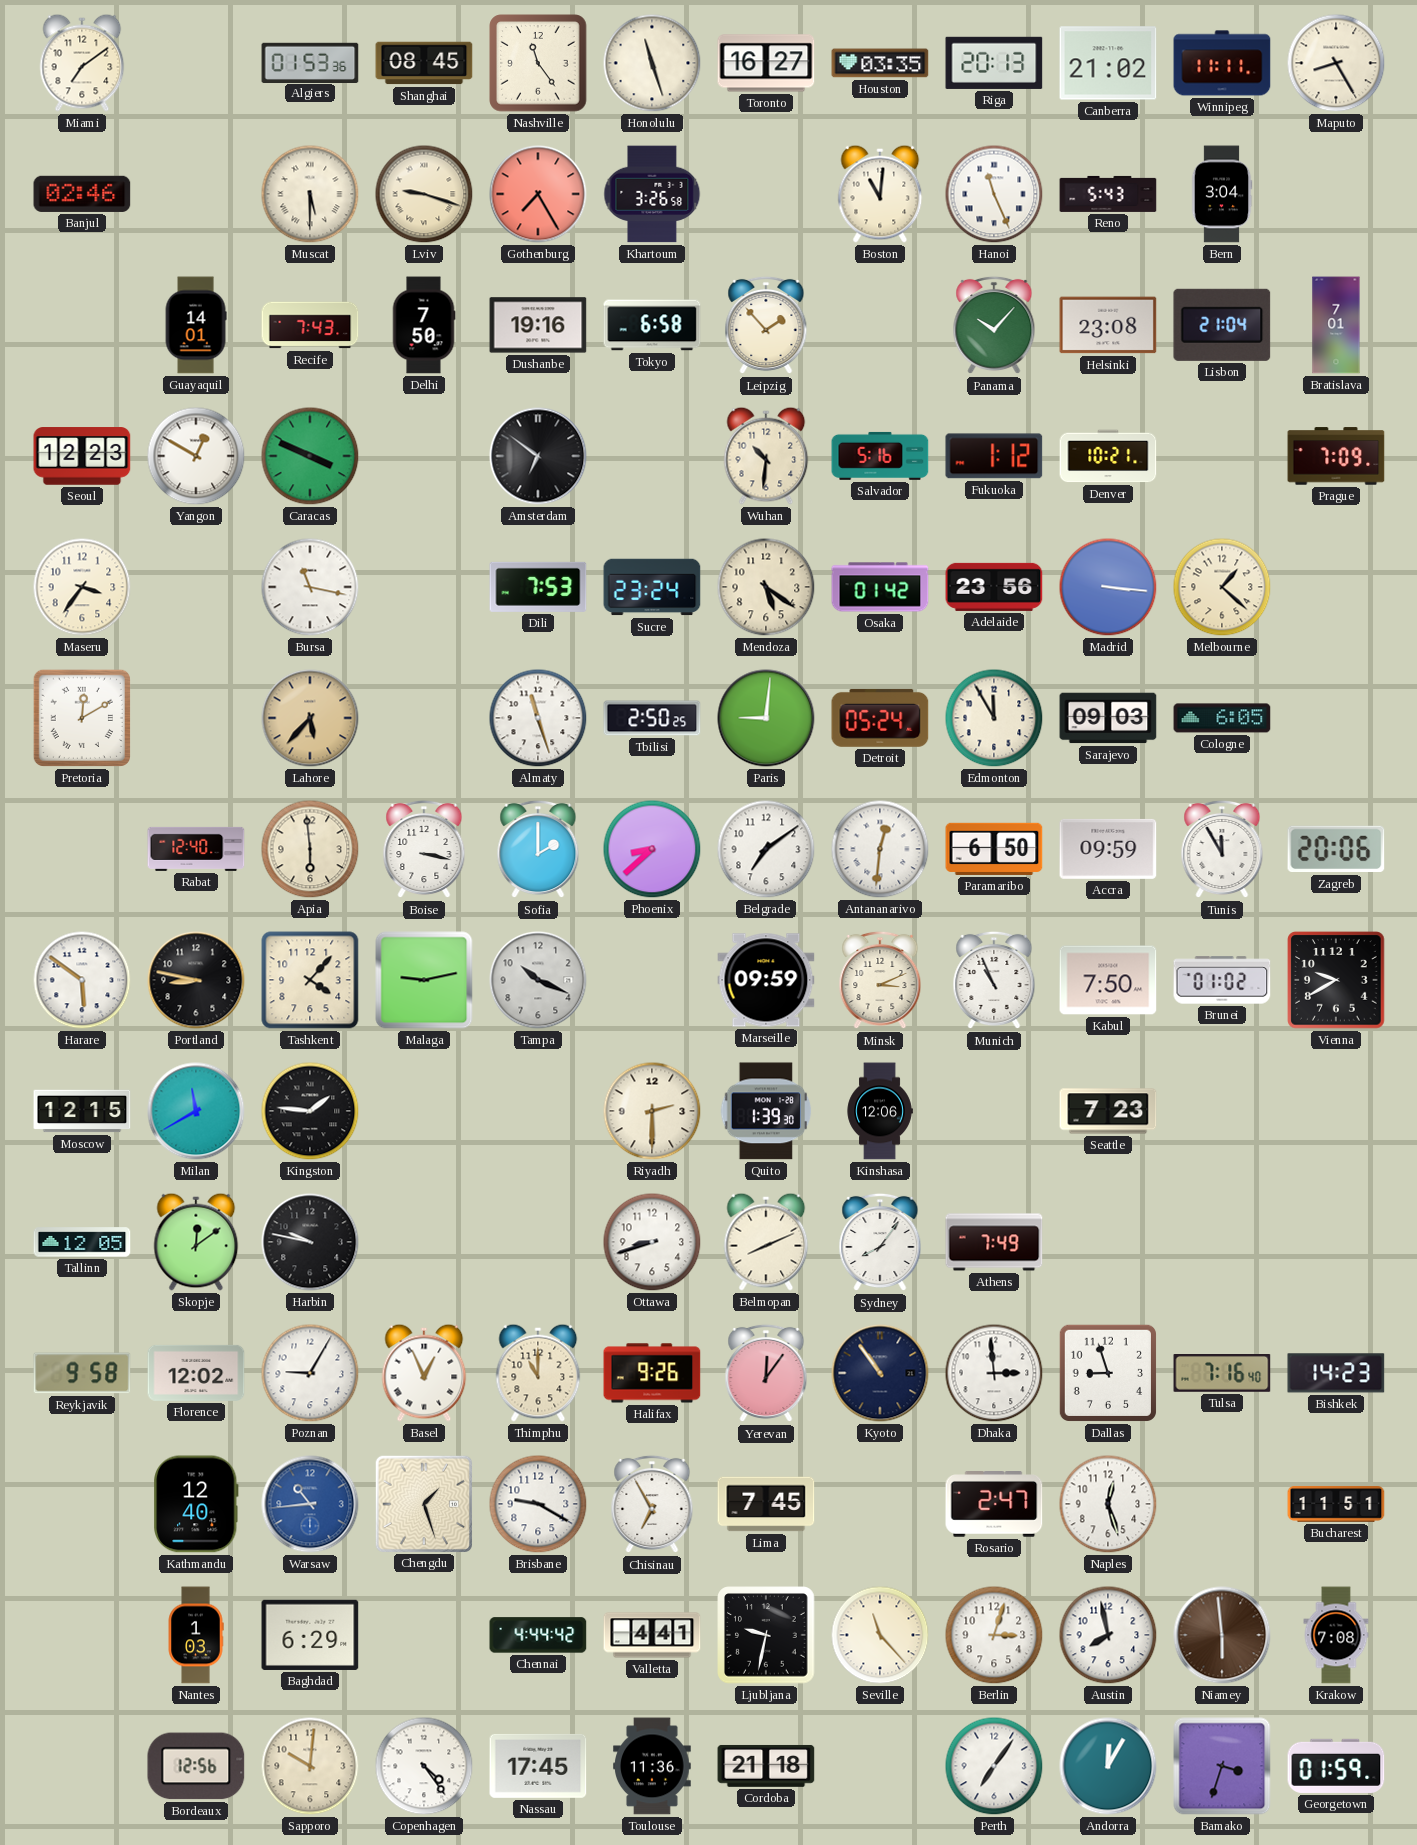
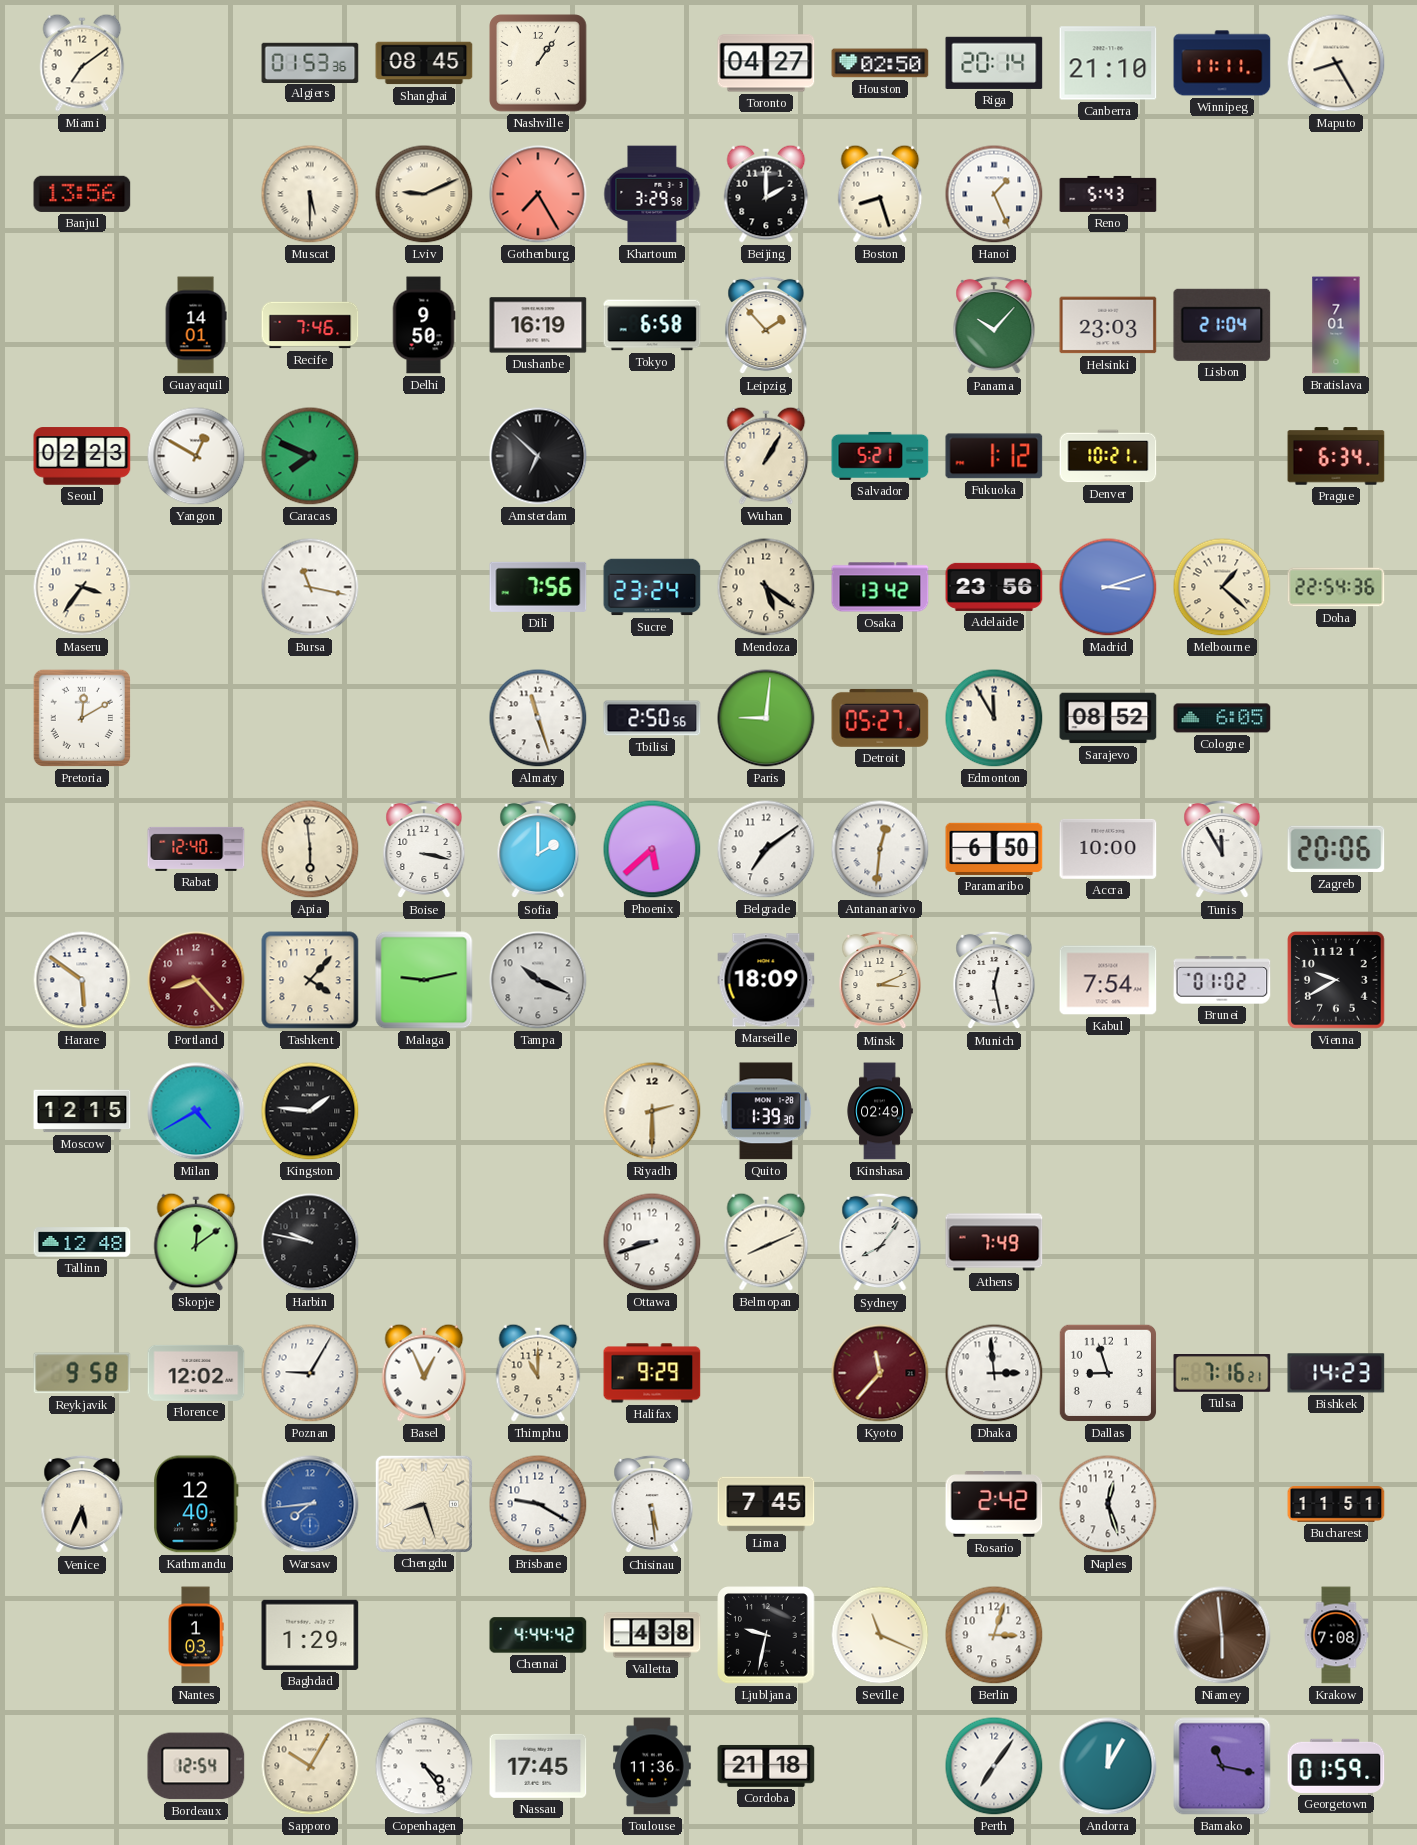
Nashville: 11:24 -> 1:06
Honolulu: 11:27 -> none
Toronto: 16:27 -> 04:27
Houston: 03:35 -> 02:50
Riga: 20:13 -> 20:14
Canberra: 21:02 -> 21:10
Banjul: 02:46 -> 13:56
Lviv: 9:18 -> 9:11
Khartoum: 3:26 -> 3:29
Beijing: none -> 2:00
Boston: 11:01 -> 8:27
Hanoi: 11:26 -> 1:26
Bern: 3:04 -> none
Recife: 7:43 -> 7:46
Delhi: 7:50 -> 9:50
Dushanbe: 19:16 -> 16:19
Helsinki: 23:08 -> 23:03
Seoul: 12:23 -> 02:23
Caracas: 3:49 -> 7:49
Amsterdam: 6:51 -> 6:52
Wuhan: 10:31 -> 1:05
Salvador: 5:16 -> 5:21
Prague: 7:09 -> 6:34
Dili: 7:53 -> 7:56
Osaka: 01:42 -> 13:42
Madrid: 3:16 -> 3:12
Doha: none -> 22:54
Lahore: 5:37 -> none
Tbilisi: 2:50:25 -> 2:50:56
Detroit: 05:24 -> 05:27
Sarajevo: 09:03 -> 08:52
Phoenix: 8:38 -> 5:38
Accra: 09:59 -> 10:00
Portland: 8:47 -> 8:23
Portland dial: black -> burgundy
Marseille: 09:59 -> 18:09
Munich: 10:56 -> 12:28
Kabul: 7:50 -> 7:54
Milan: 11:40 -> 4:40
Kinshasa: 12:06 -> 02:49
Seattle: 7:23 -> none
Tallinn: 12:05 -> 12:48
Halifax: 9:26 -> 9:29
Yerevan: 12:06 -> none
Kyoto: 10:54 -> 11:37
Kyoto dial: navy -> burgundy
Tulsa: 7:16:40 -> 7:16:21
Venice: none -> 5:34
Warsaw: 10:44 -> 7:44
Chengdu: 1:27 -> 8:27
Chisinau: 6:55 -> 5:29
Rosario: 2:47 -> 2:42
Baghdad: 6:29 -> 1:29
Valletta: 4:41 -> 4:38
Seville: 11:23 -> 11:19
Austin: 7:58 -> none
Bordeaux: 12:56 -> 12:54
Sapporo: 10:01 -> 10:05
Bamako: 3:33 -> 11:17
